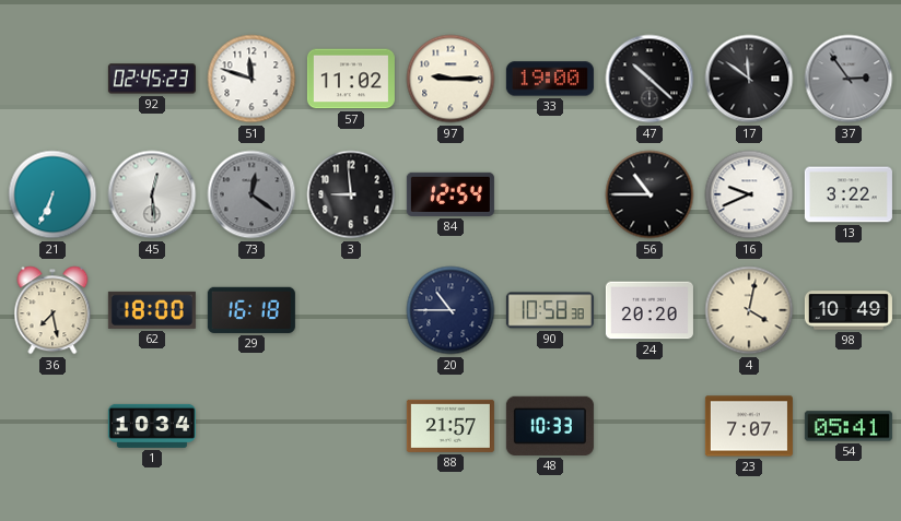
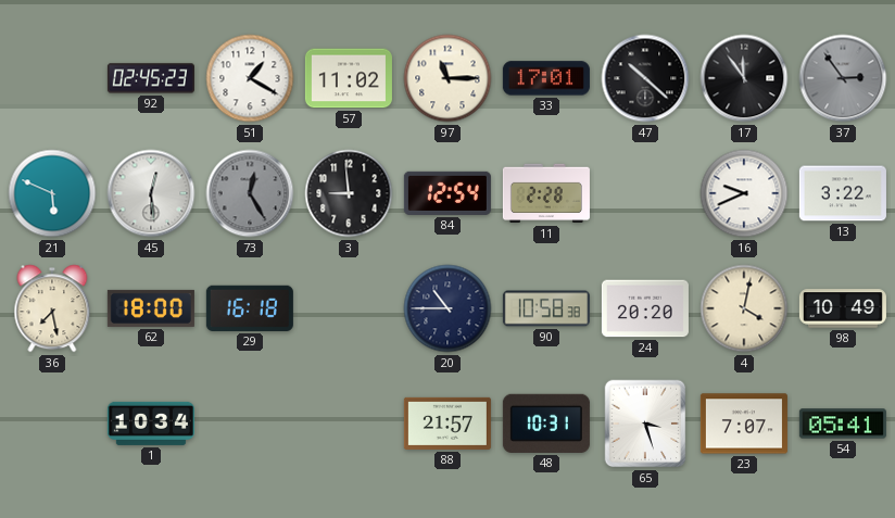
51: 11:48 -> 1:20
97: 9:15 -> 11:15
33: 19:00 -> 17:01
17: 11:51 -> 11:54
21: 6:34 -> 5:49
73: 12:21 -> 12:25
11: none -> 2:28
56: 10:45 -> none
48: 10:33 -> 10:31
65: none -> 3:27
